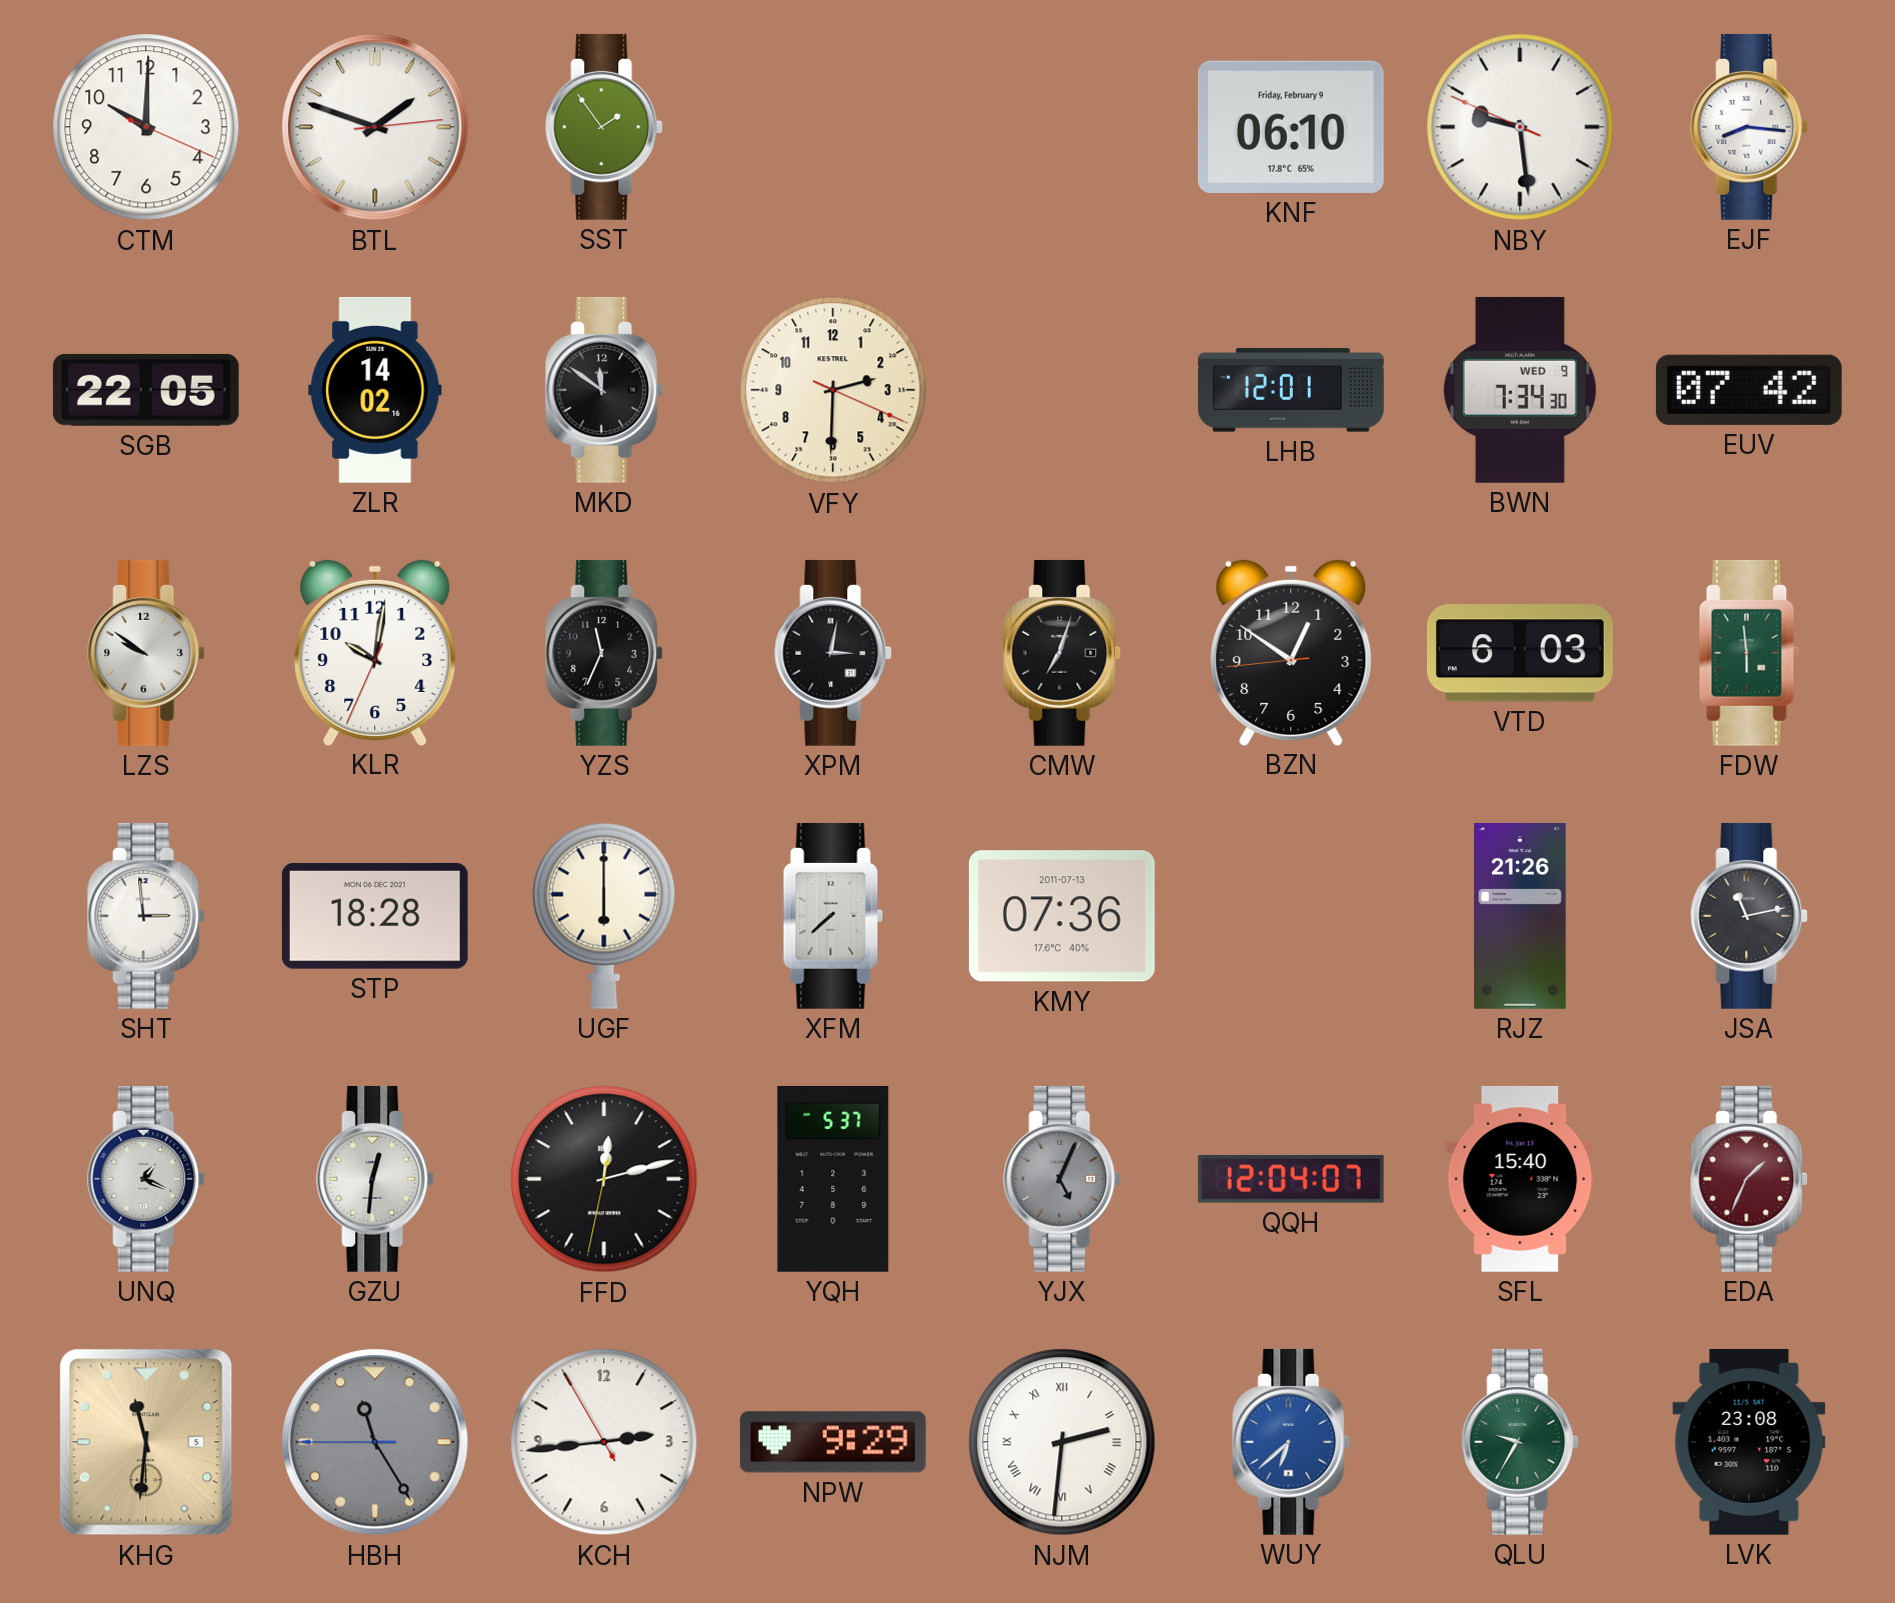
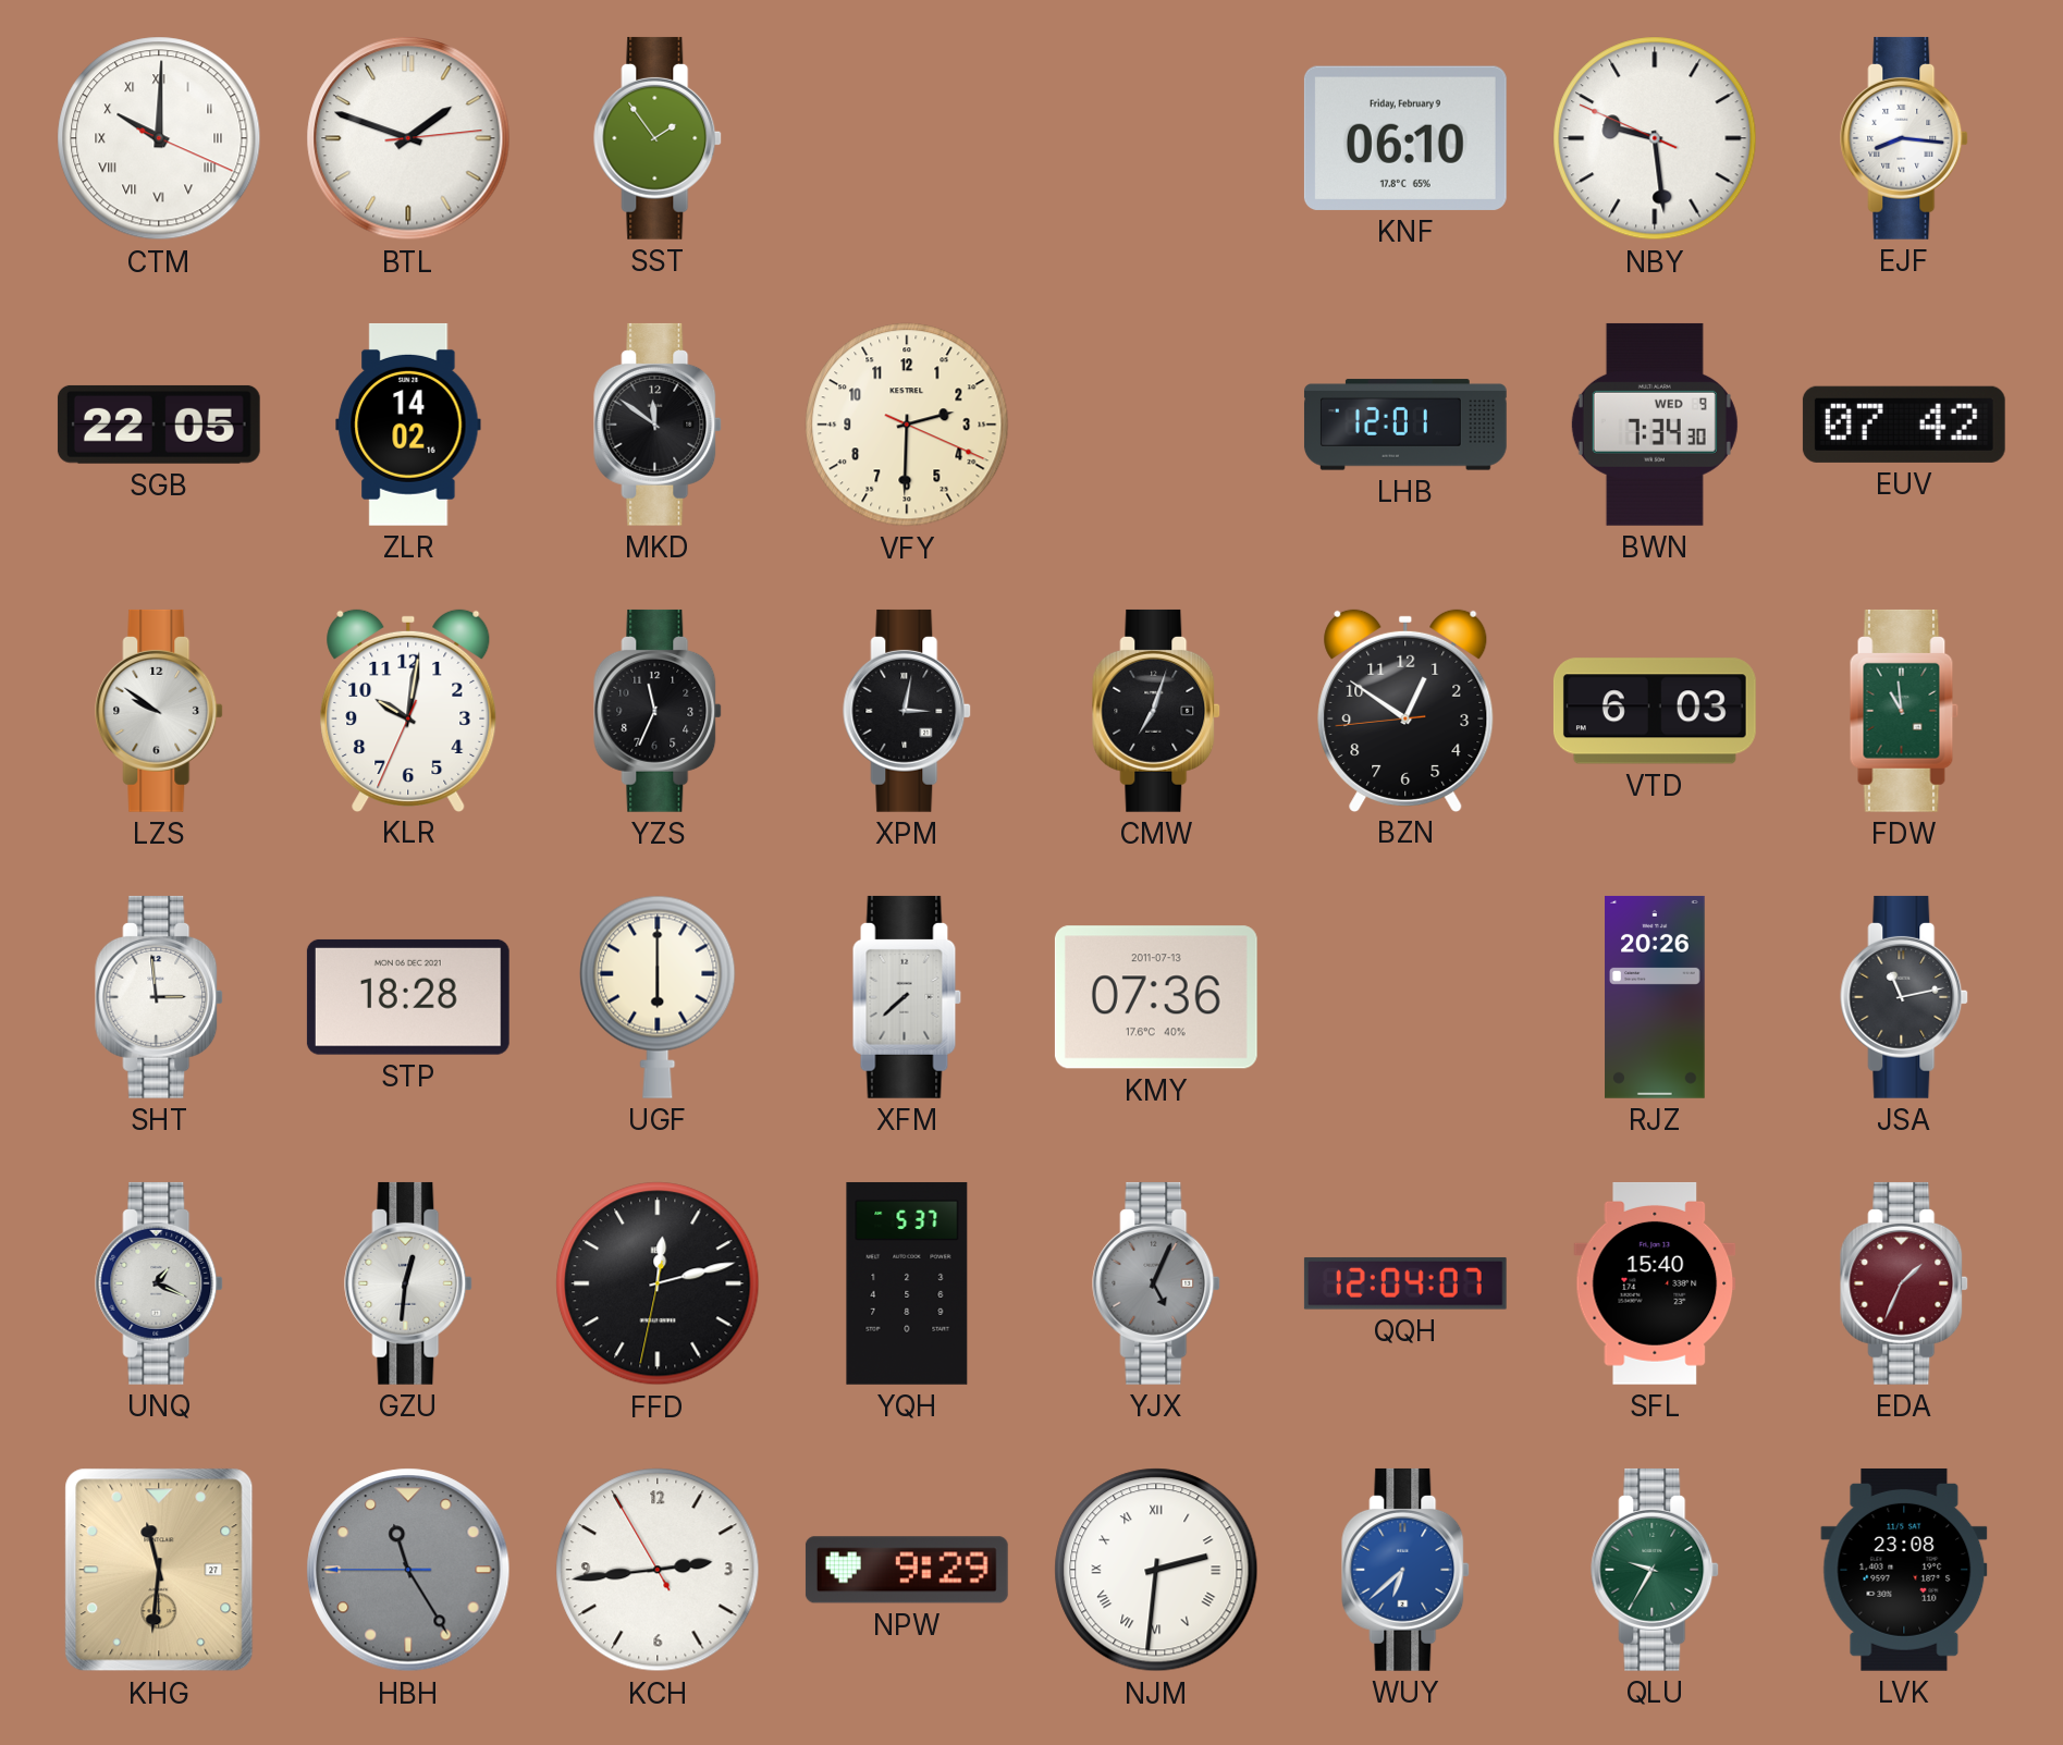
CTM numerals: Arabic -> Roman
FDW: 5:59 -> 10:59
RJZ: 21:26 -> 20:26
KHG date: 5 -> 27
